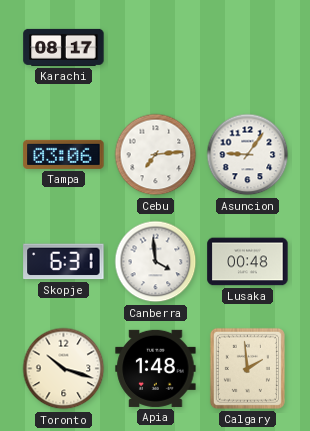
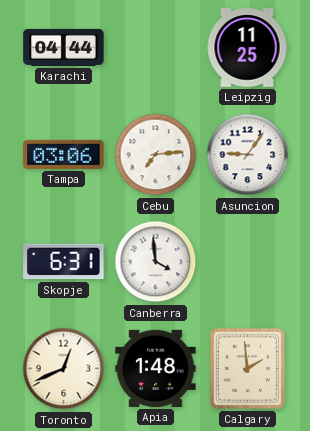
Karachi: 08:17 -> 04:44
Leipzig: none -> 11:25
Lusaka: 00:48 -> none
Toronto: 10:18 -> 12:41
